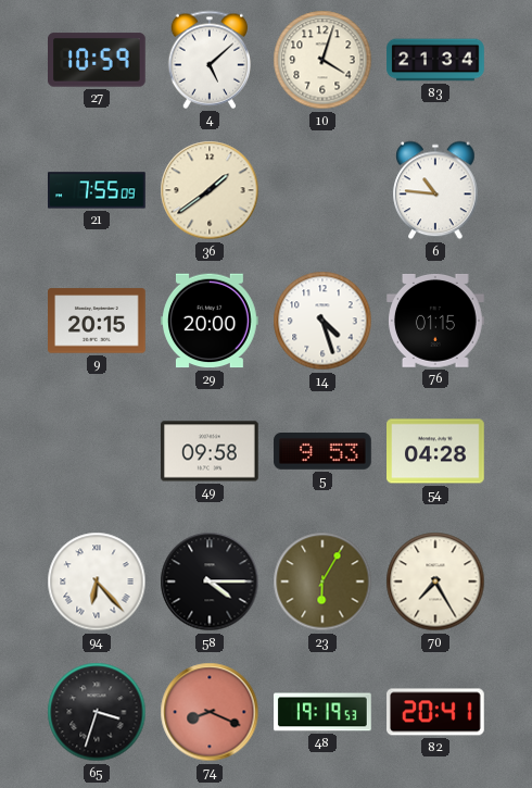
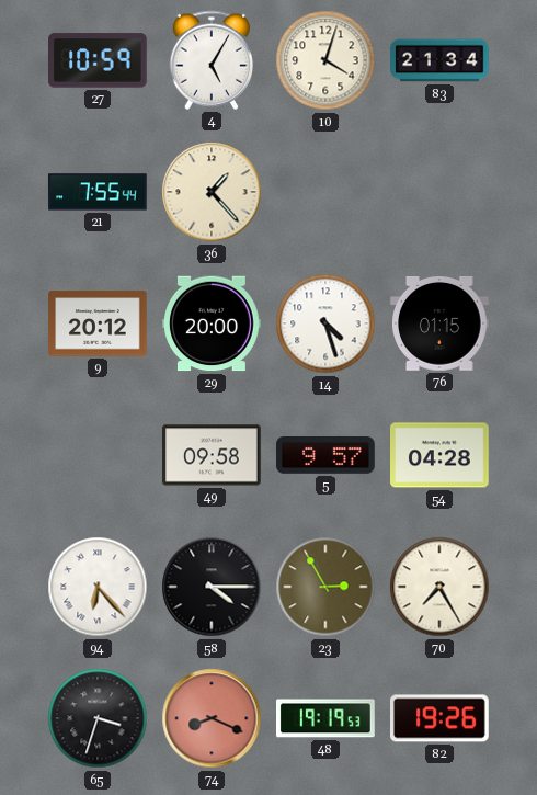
4: 5:08 -> 5:05
21: 7:55:09 -> 7:55:44
36: 1:39 -> 1:23
6: 10:46 -> none
9: 20:15 -> 20:12
5: 9:53 -> 9:57
23: 6:05 -> 2:55
82: 20:41 -> 19:26
